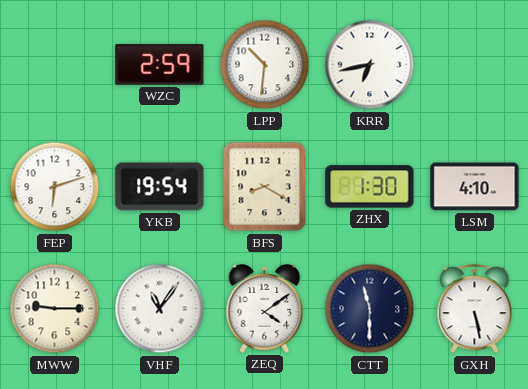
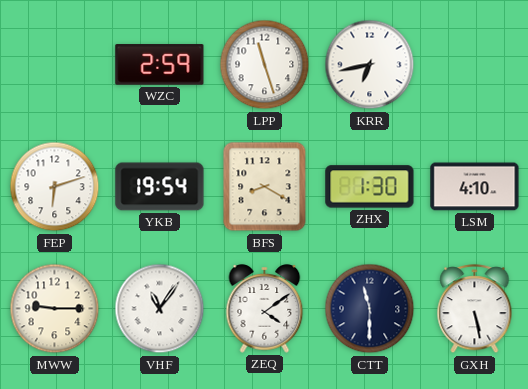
LPP: 10:31 -> 11:27
